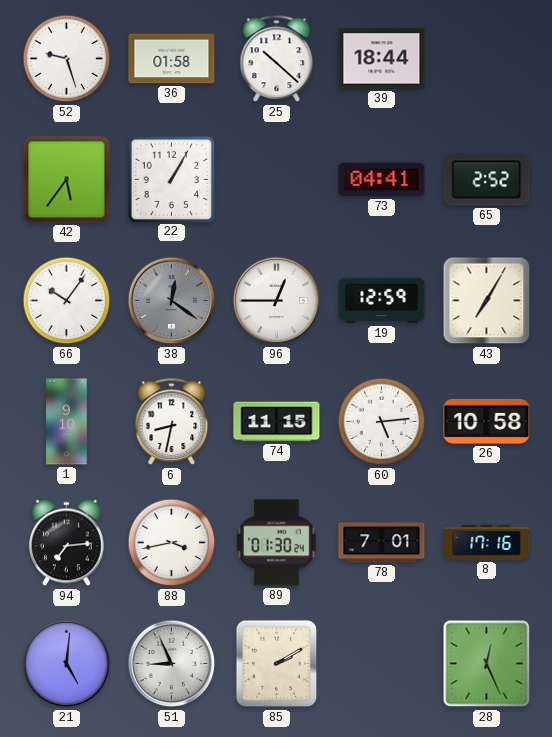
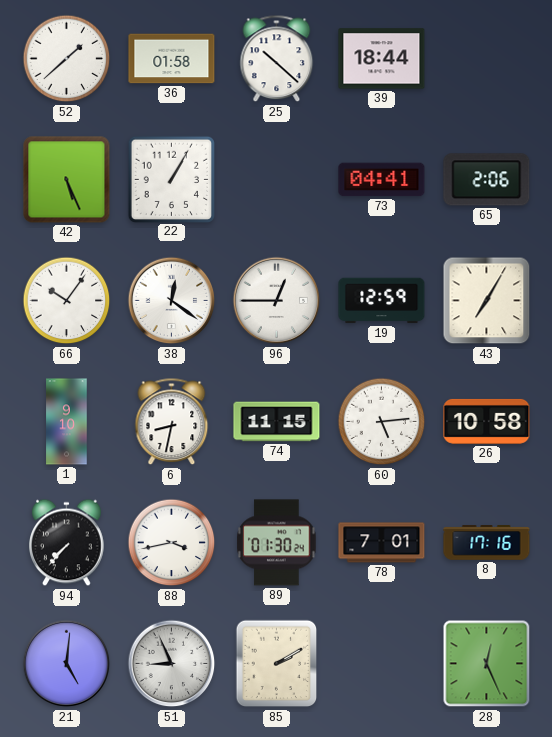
52: 9:27 -> 1:38
42: 5:36 -> 5:26
65: 2:52 -> 2:06
38 dial: grey -> white
94: 7:14 -> 7:37
